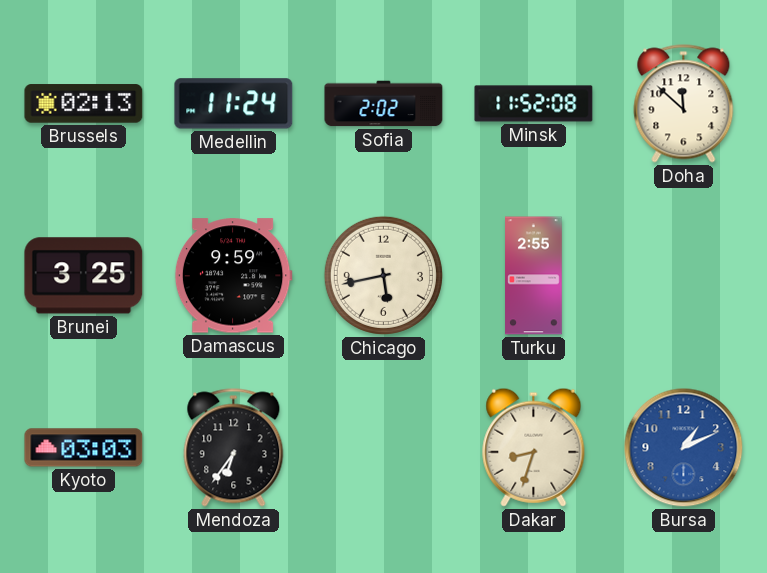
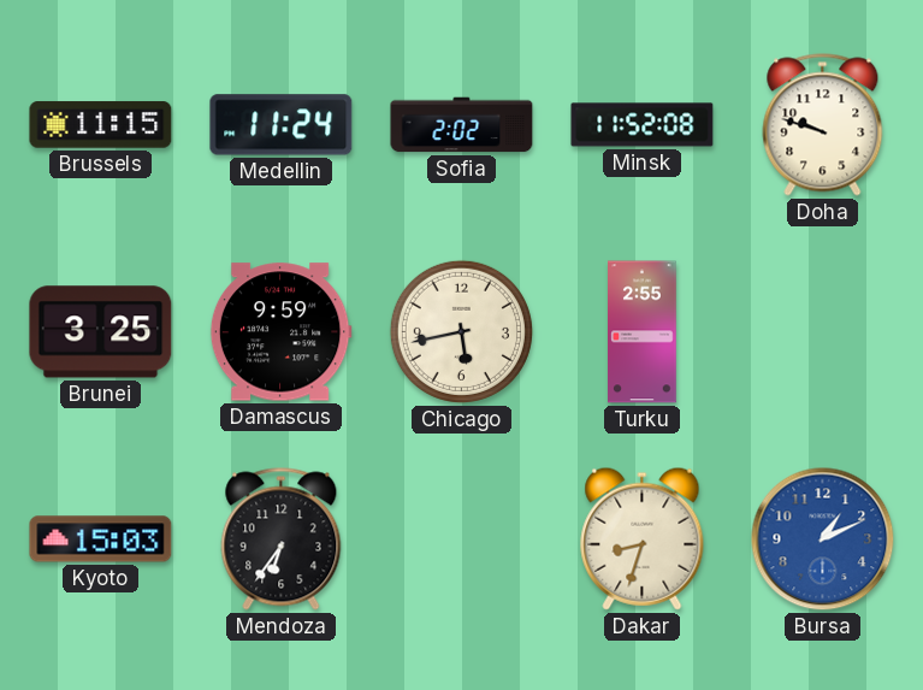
Brussels: 02:13 -> 11:15
Doha: 11:52 -> 9:48
Kyoto: 03:03 -> 15:03
